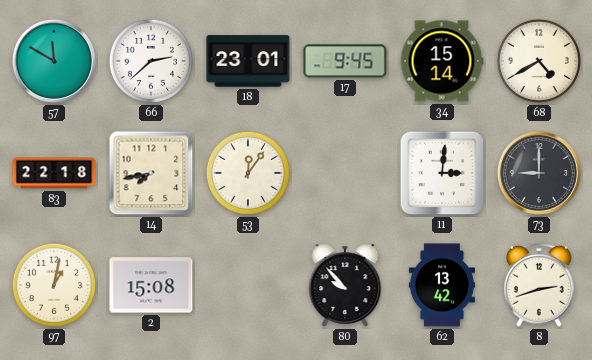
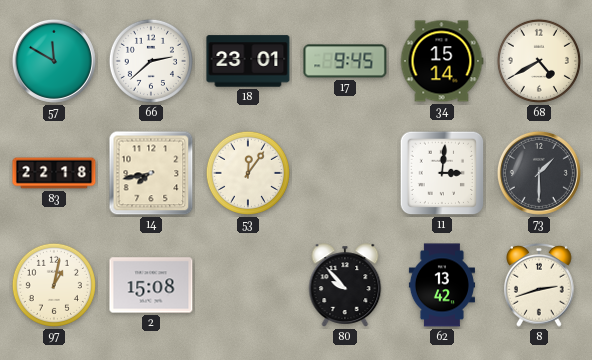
73: 9:00 -> 1:30
